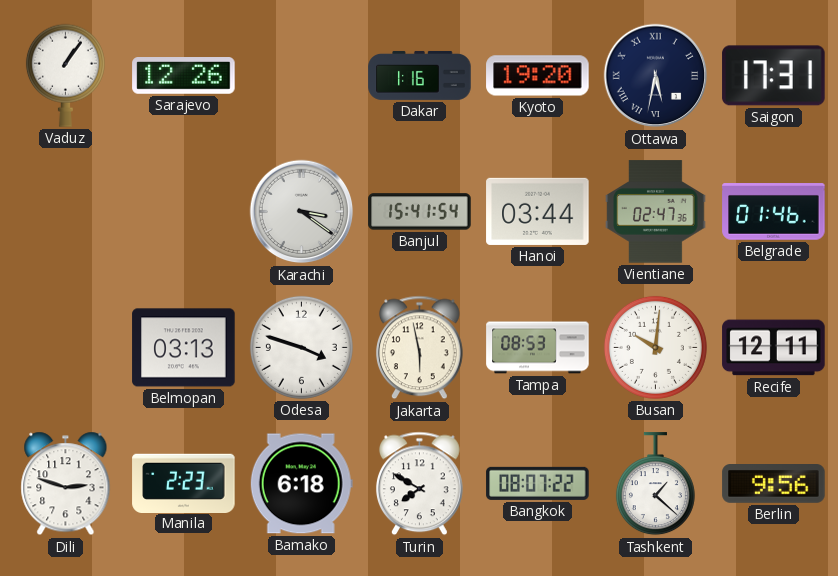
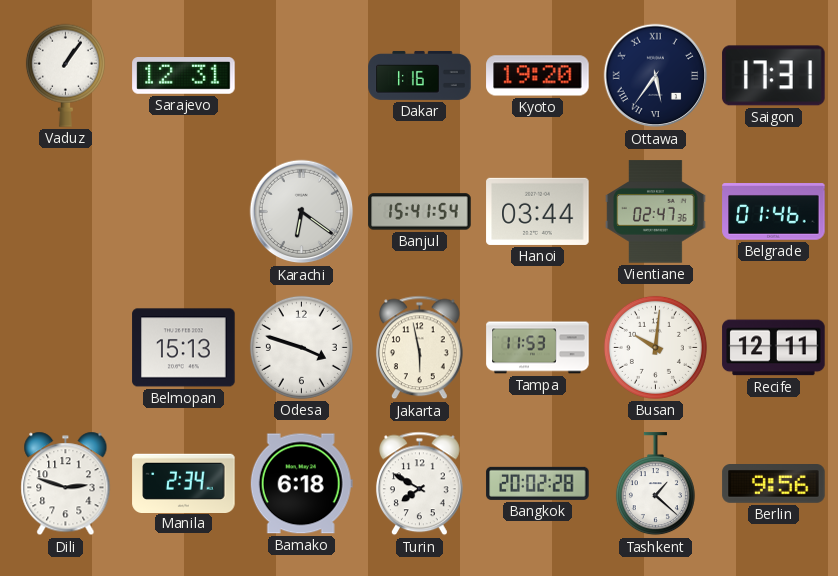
Sarajevo: 12:26 -> 12:31
Ottawa: 5:32 -> 5:36
Karachi: 3:21 -> 6:21
Belmopan: 03:13 -> 15:13
Tampa: 08:53 -> 11:53
Manila: 2:23 -> 2:34
Bangkok: 08:07 -> 20:02
